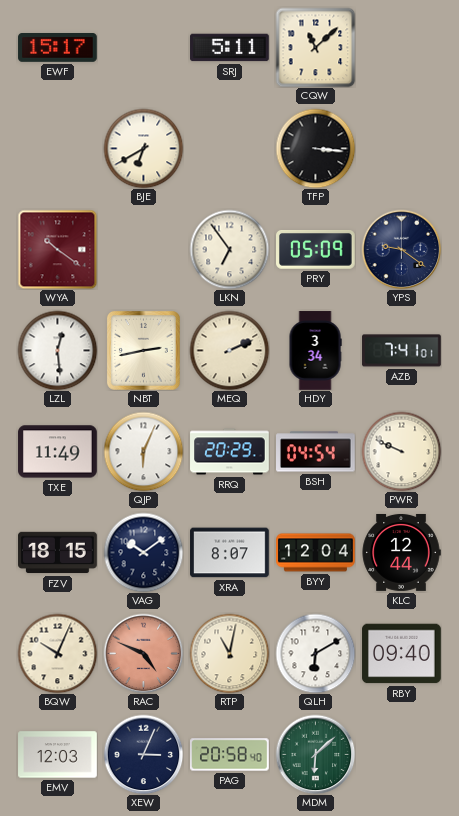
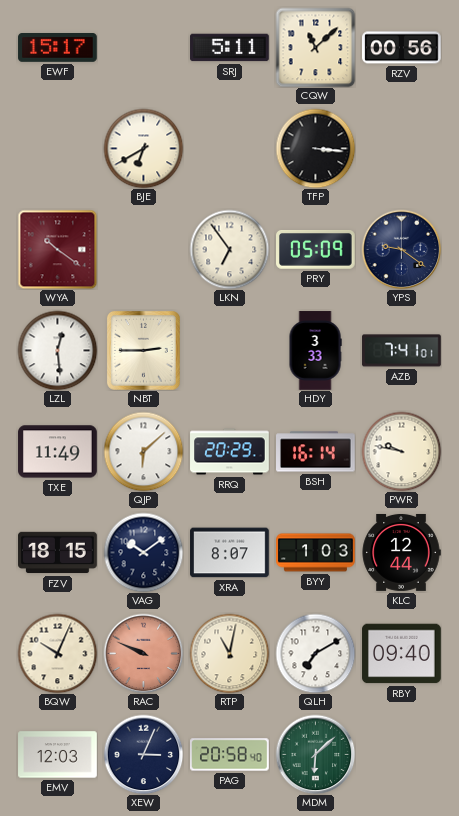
RZV: none -> 00:56
NBT: 2:43 -> 2:45
MEQ: 2:11 -> none
HDY: 3:34 -> 3:33
QJP: 6:04 -> 6:08
BSH: 04:54 -> 16:14
PWR: 9:49 -> 9:47
BYY: 12:04 -> 1:03
RAC: 4:49 -> 9:49
QLH: 6:10 -> 7:10
